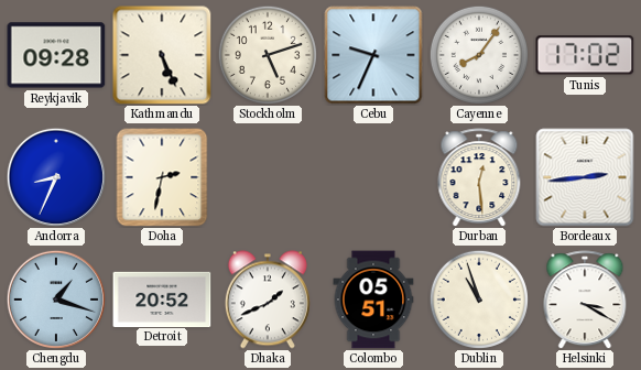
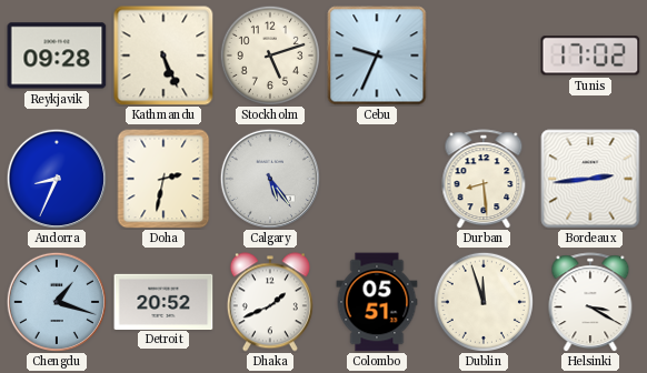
Cayenne: 8:06 -> none
Calgary: none -> 5:24
Durban: 12:29 -> 8:29
Dublin: 10:57 -> 11:57
